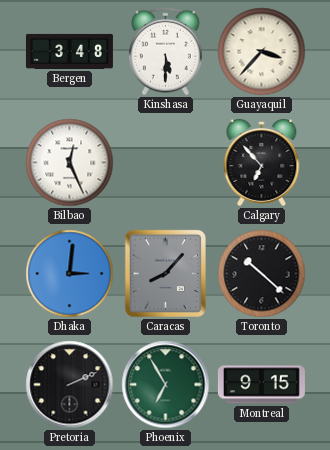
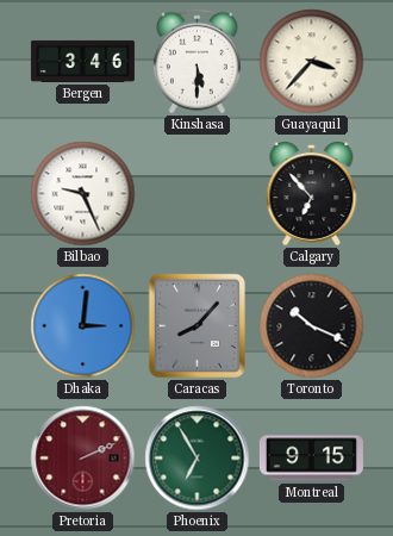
Bergen: 3:48 -> 3:46
Bilbao: 12:26 -> 9:26
Toronto: 10:22 -> 10:19
Pretoria dial: black -> burgundy
